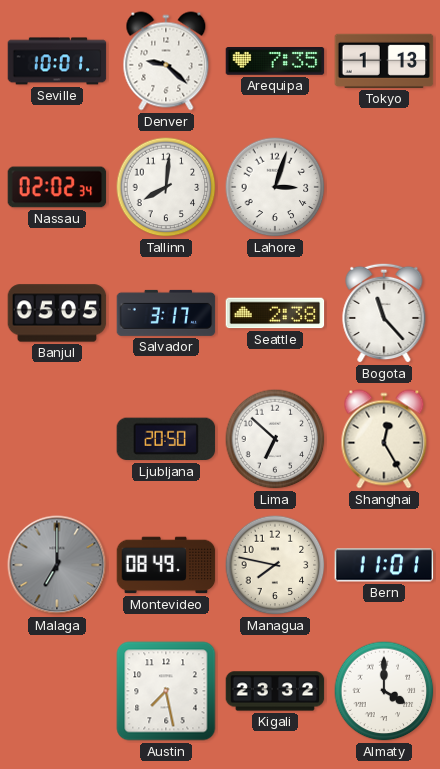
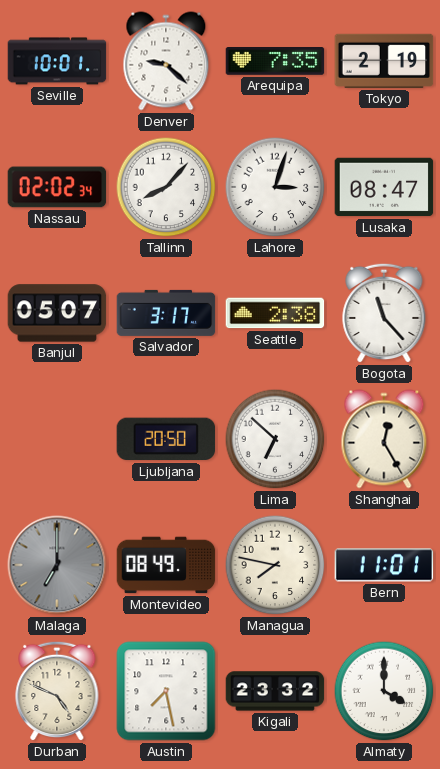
Tokyo: 1:13 -> 2:19
Tallinn: 8:01 -> 8:07
Lusaka: none -> 08:47
Banjul: 05:05 -> 05:07
Durban: none -> 4:49
